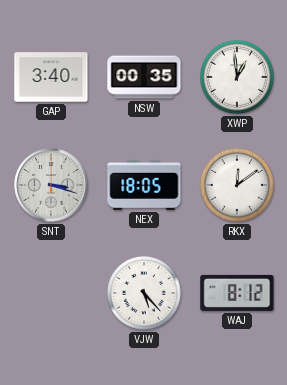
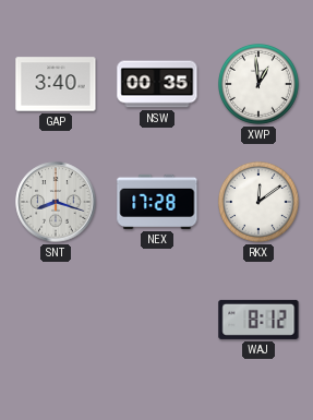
SNT: 3:18 -> 8:18
NEX: 18:05 -> 17:28
VJW: 5:23 -> none
